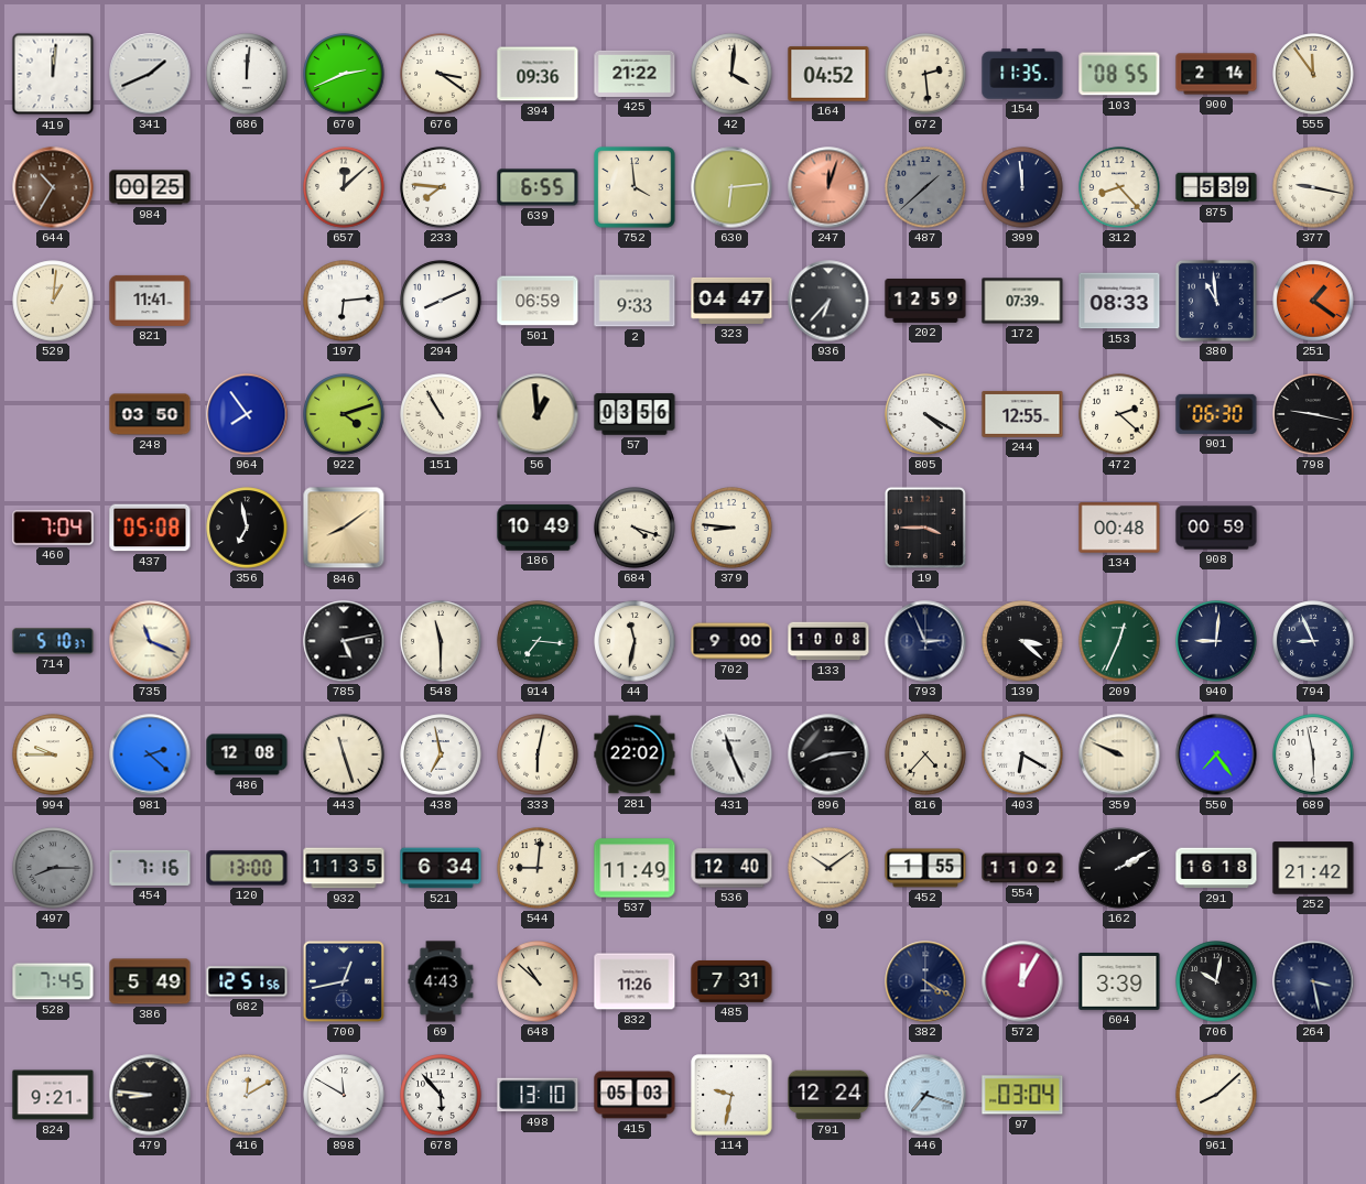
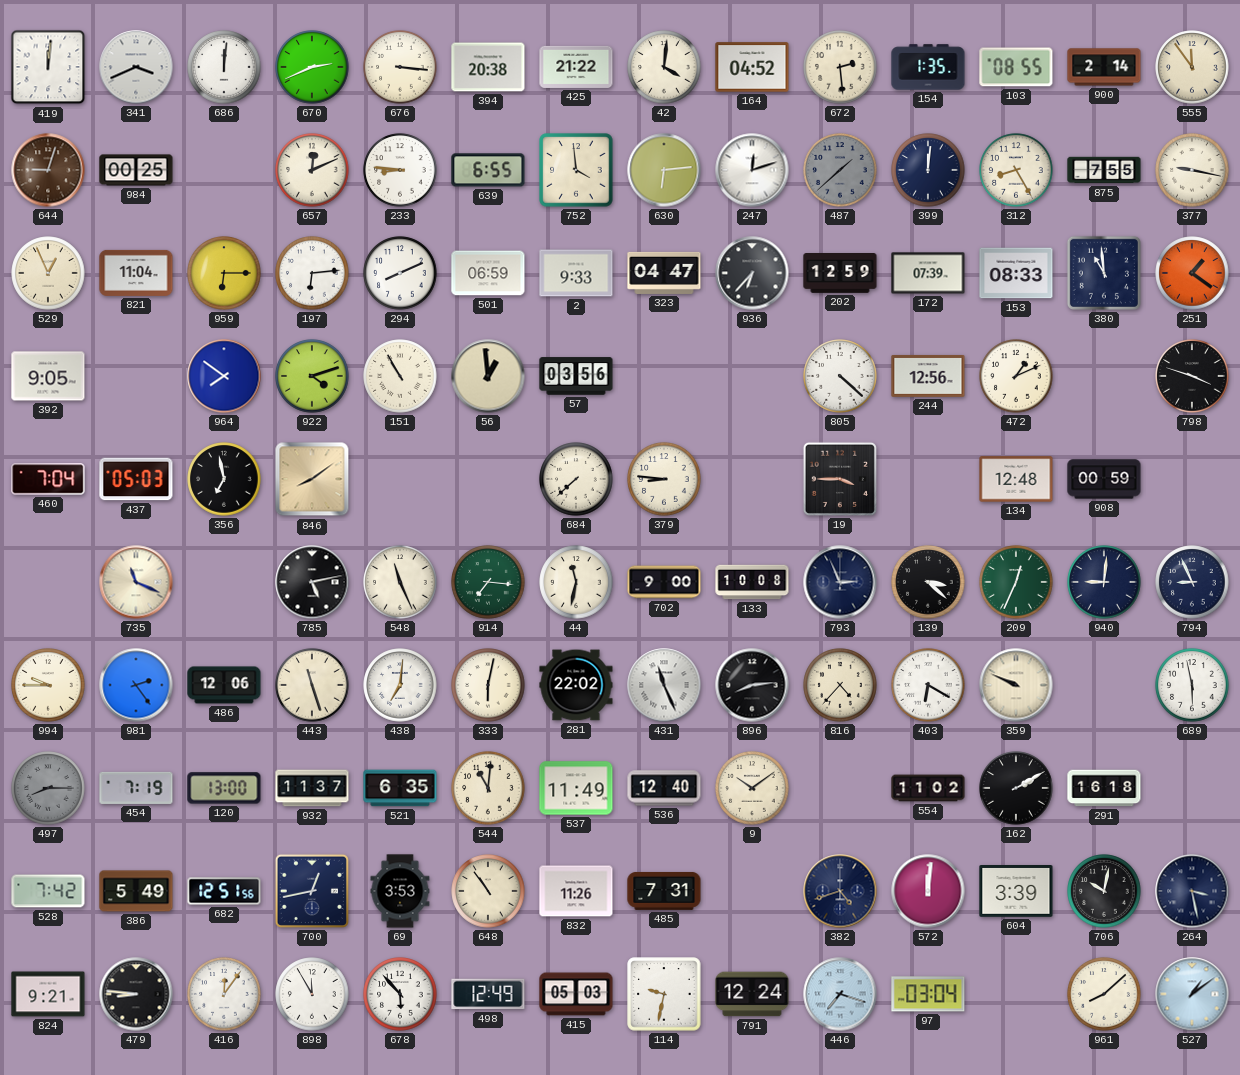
341: 1:41 -> 3:41
676: 3:21 -> 3:16
394: 09:36 -> 20:38
154: 11:35 -> 1:35
644: 10:35 -> 9:03
657: 12:08 -> 12:11
233: 7:46 -> 8:46
247: 12:03 -> 12:12
247 dial: salmon -> white
399: 11:59 -> 12:01
312: 8:23 -> 8:25
875: 5:39 -> 7:55
529: 1:01 -> 12:56
821: 11:41 -> 11:04
959: none -> 6:15
392: none -> 9:05
248: 03:50 -> none
964: 7:54 -> 7:51
805: 4:20 -> 4:22
244: 12:55 -> 12:56
472: 2:22 -> 1:11
901: 06:30 -> none
798: 9:17 -> 3:48
437: 05:08 -> 05:03
186: 10:49 -> none
684: 4:18 -> 7:38
134: 00:48 -> 12:48
714: 5:10 -> none
548: 11:30 -> 11:26
981: 2:22 -> 2:24
486: 12:08 -> 12:06
438: 6:58 -> 7:01
550: 7:24 -> none
454: 7:16 -> 7:19
932: 11:35 -> 11:37
521: 6:34 -> 6:35
544: 9:01 -> 11:01
452: 1:55 -> none
252: 21:42 -> none
528: 7:45 -> 7:42
69: 4:43 -> 3:53
648: 10:52 -> 10:54
382: 4:20 -> 4:42
572: 12:05 -> 12:01
416: 12:10 -> 12:06
898: 11:50 -> 11:55
498: 13:10 -> 12:49
527: none -> 1:09
